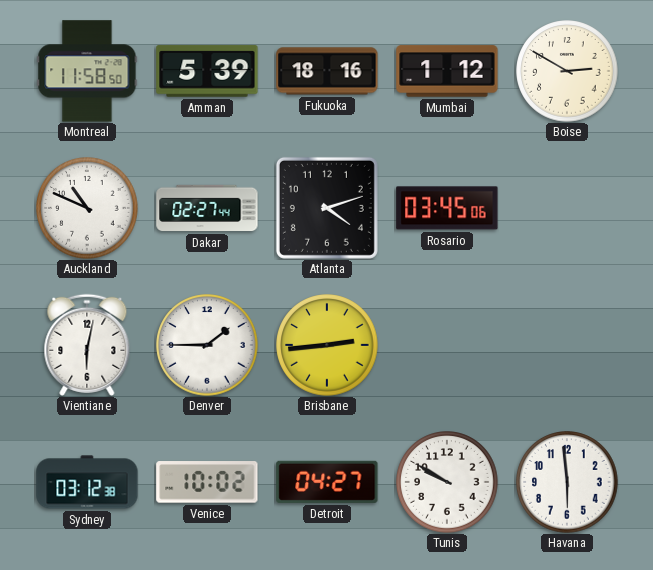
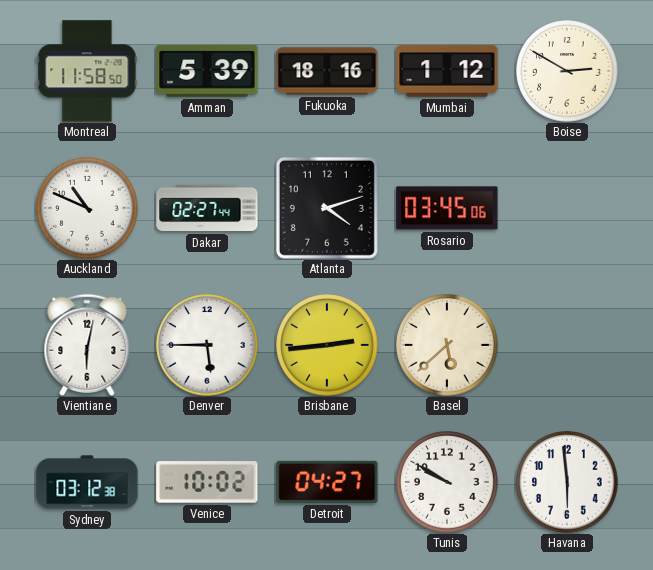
Denver: 1:45 -> 5:45
Basel: none -> 5:38
